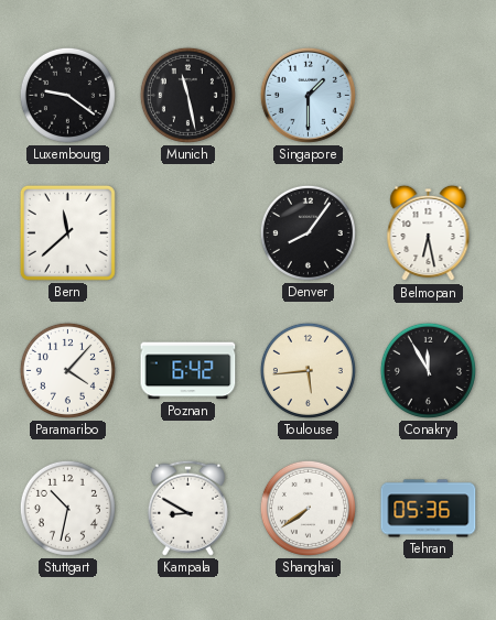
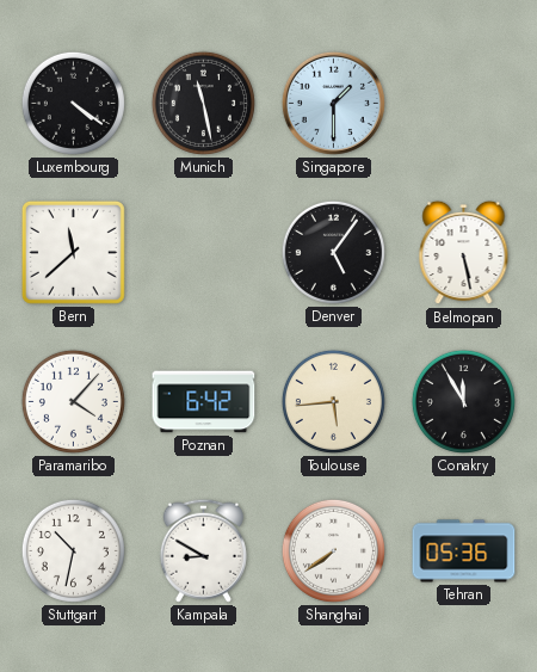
Luxembourg: 9:21 -> 4:21
Denver: 8:06 -> 5:06
Belmopan: 6:28 -> 5:28
